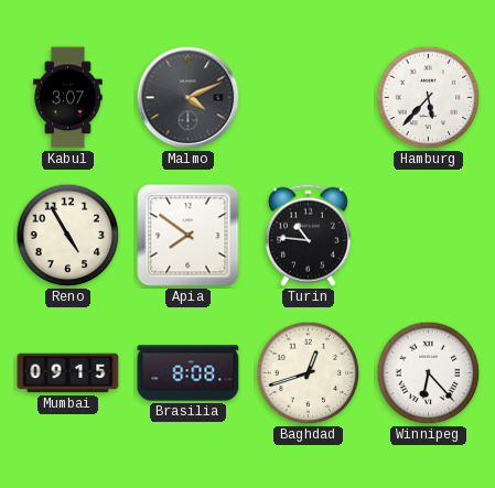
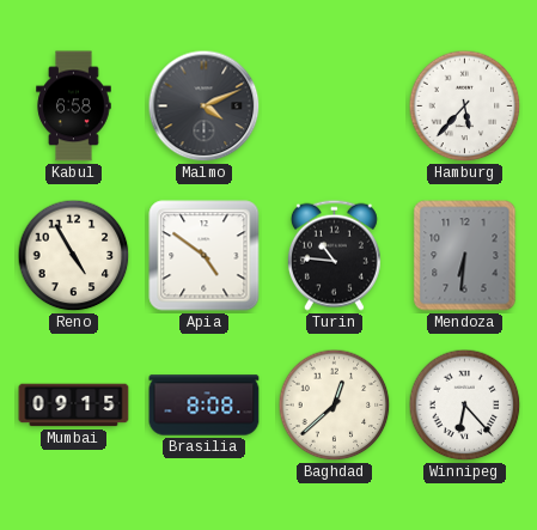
Kabul: 3:07 -> 6:58
Apia: 7:51 -> 4:51
Mendoza: none -> 6:31
Baghdad: 12:42 -> 12:38
